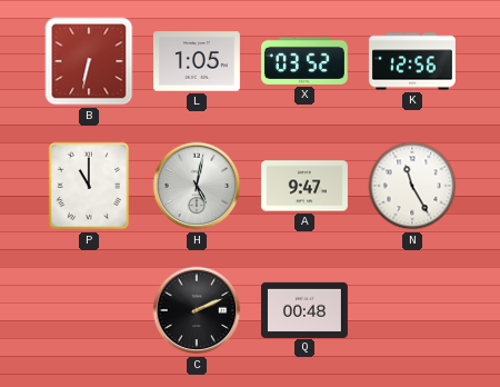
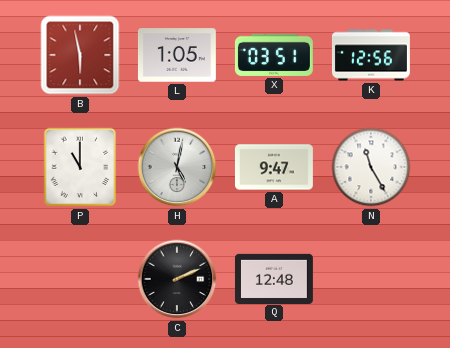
B: 6:32 -> 5:58
X: 03:52 -> 03:51
Q: 00:48 -> 12:48
